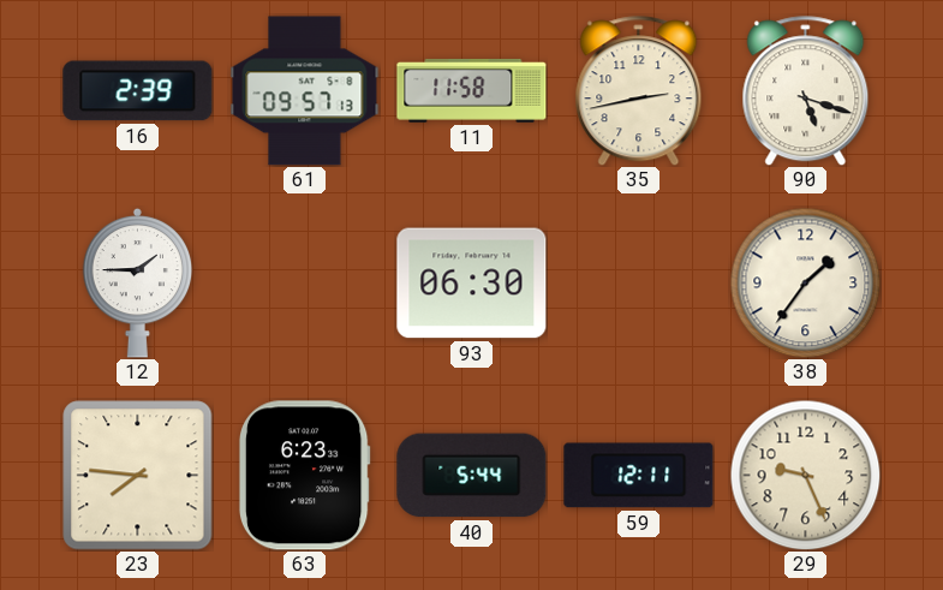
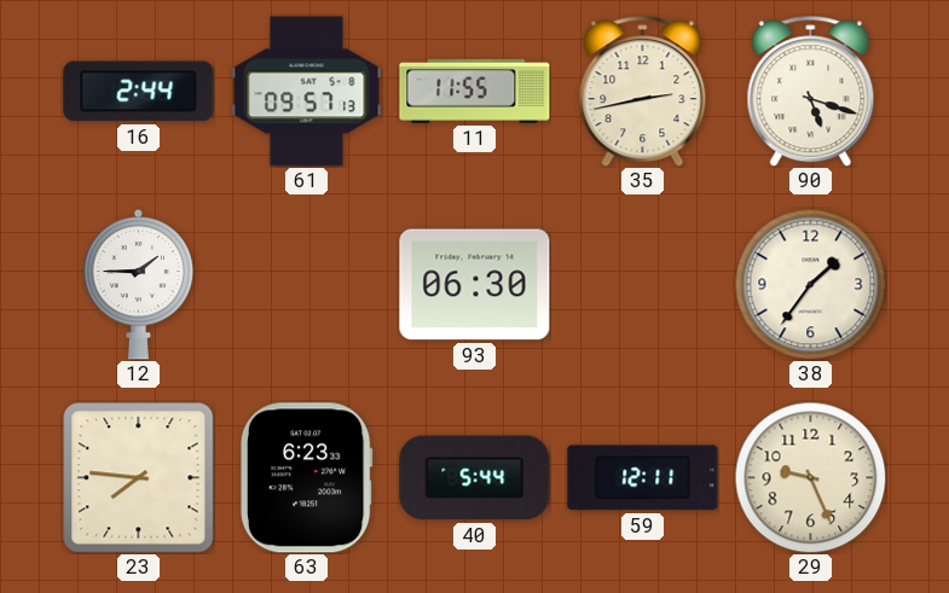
16: 2:39 -> 2:44
11: 11:58 -> 11:55
